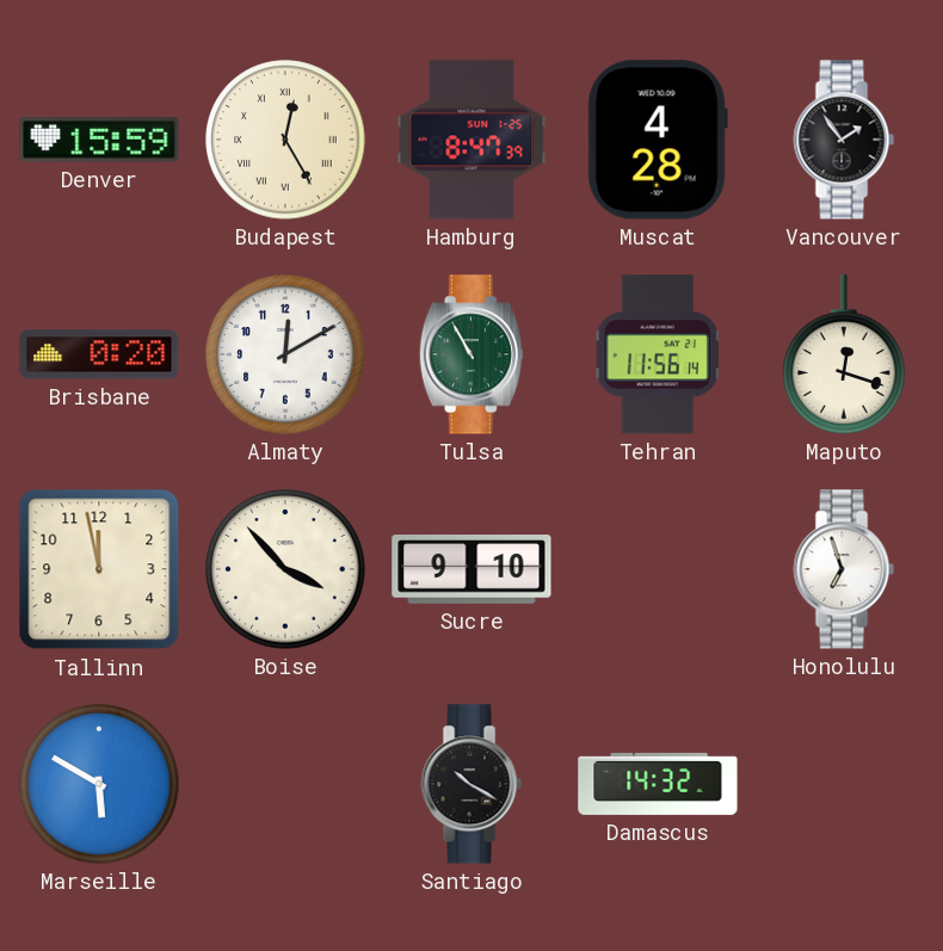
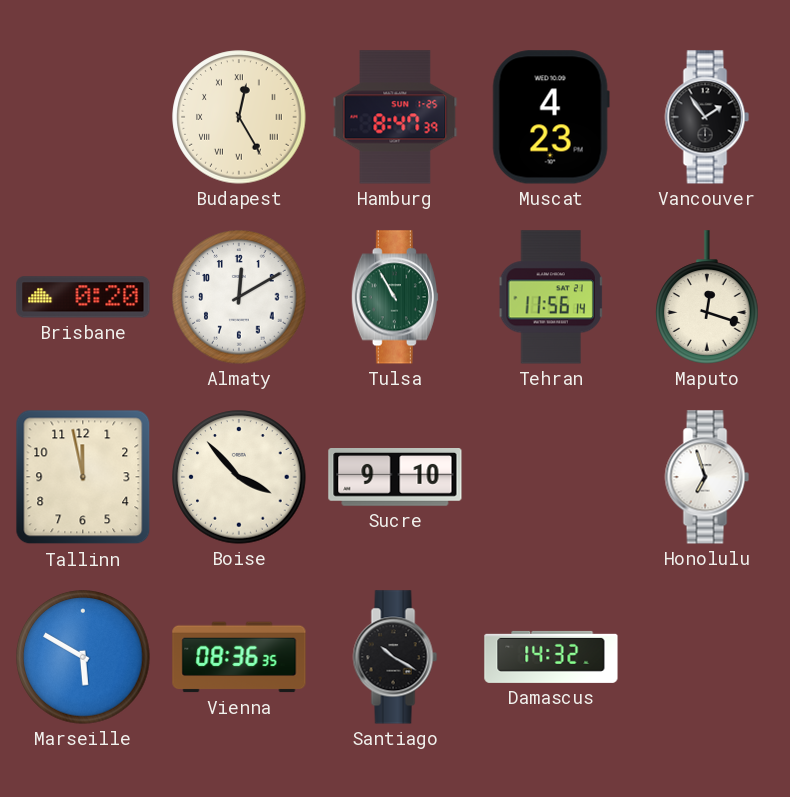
Denver: 15:59 -> none
Muscat: 4:28 -> 4:23
Vienna: none -> 08:36
